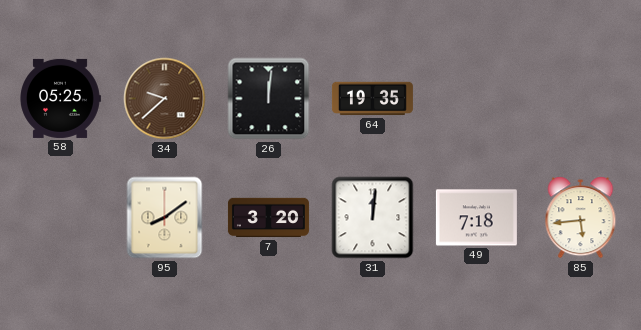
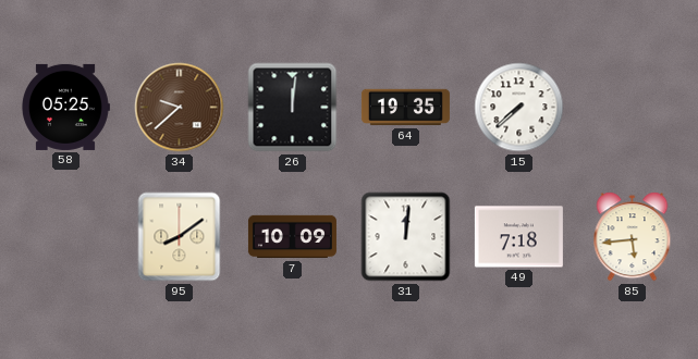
15: none -> 7:38
7: 3:20 -> 10:09
